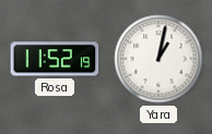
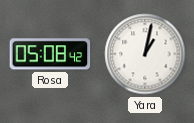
Rosa: 11:52 -> 05:08
